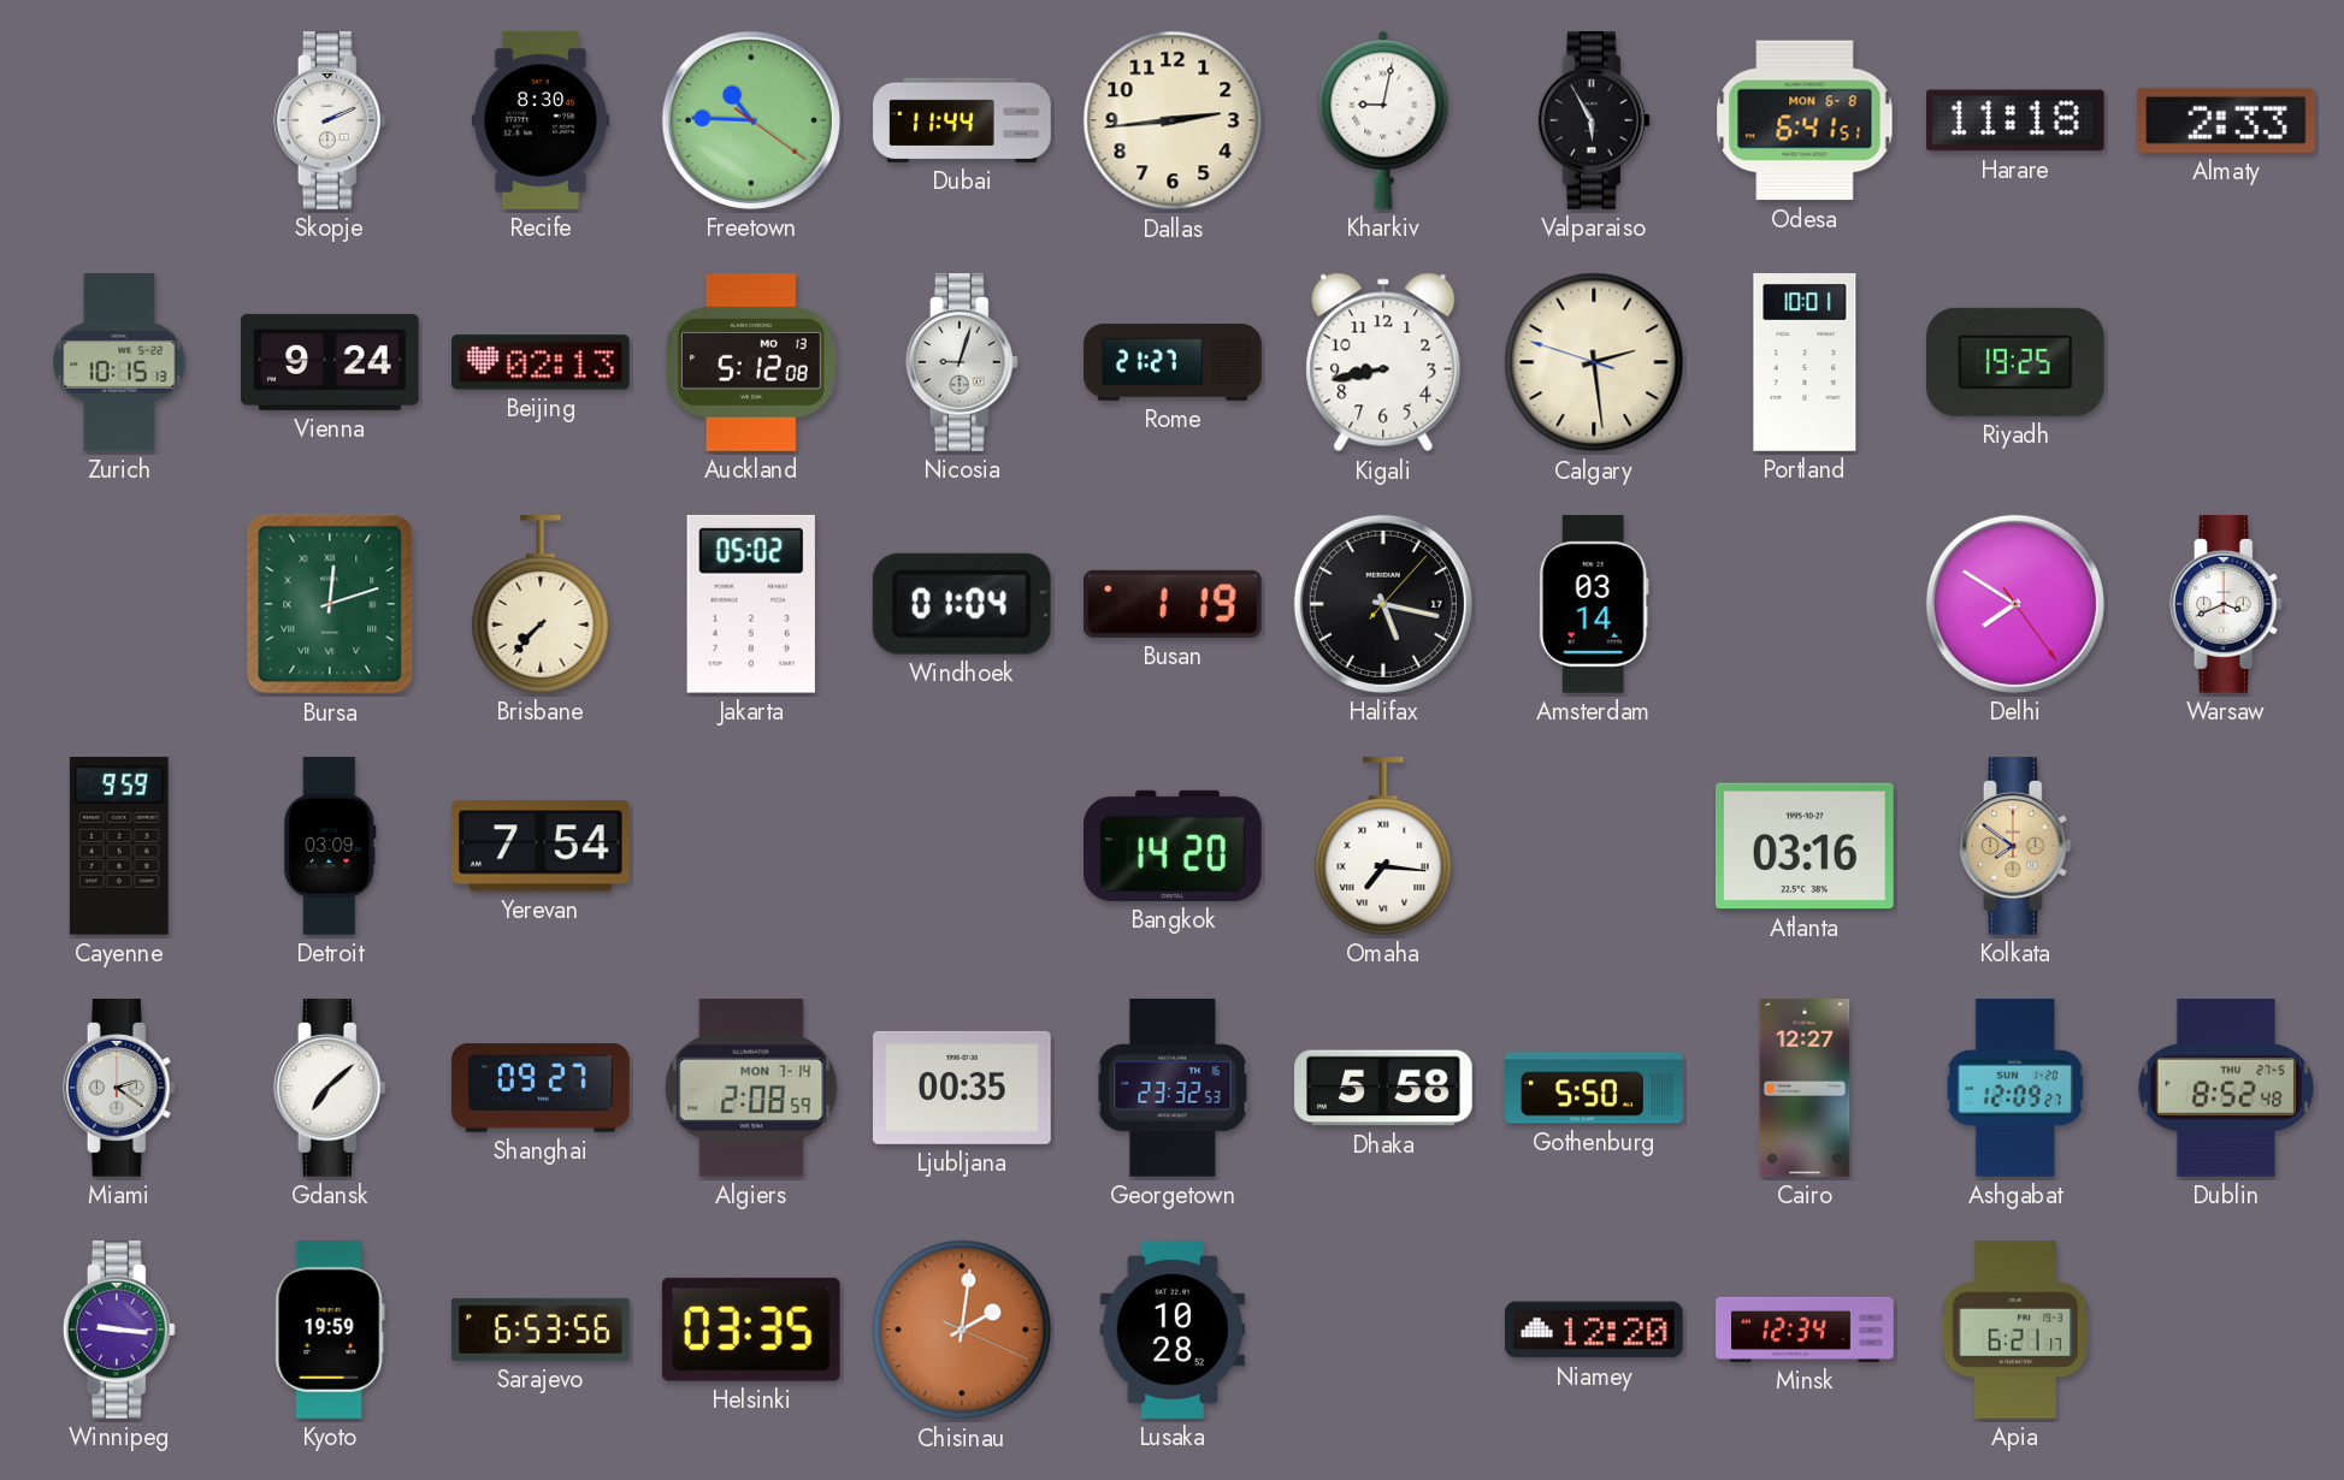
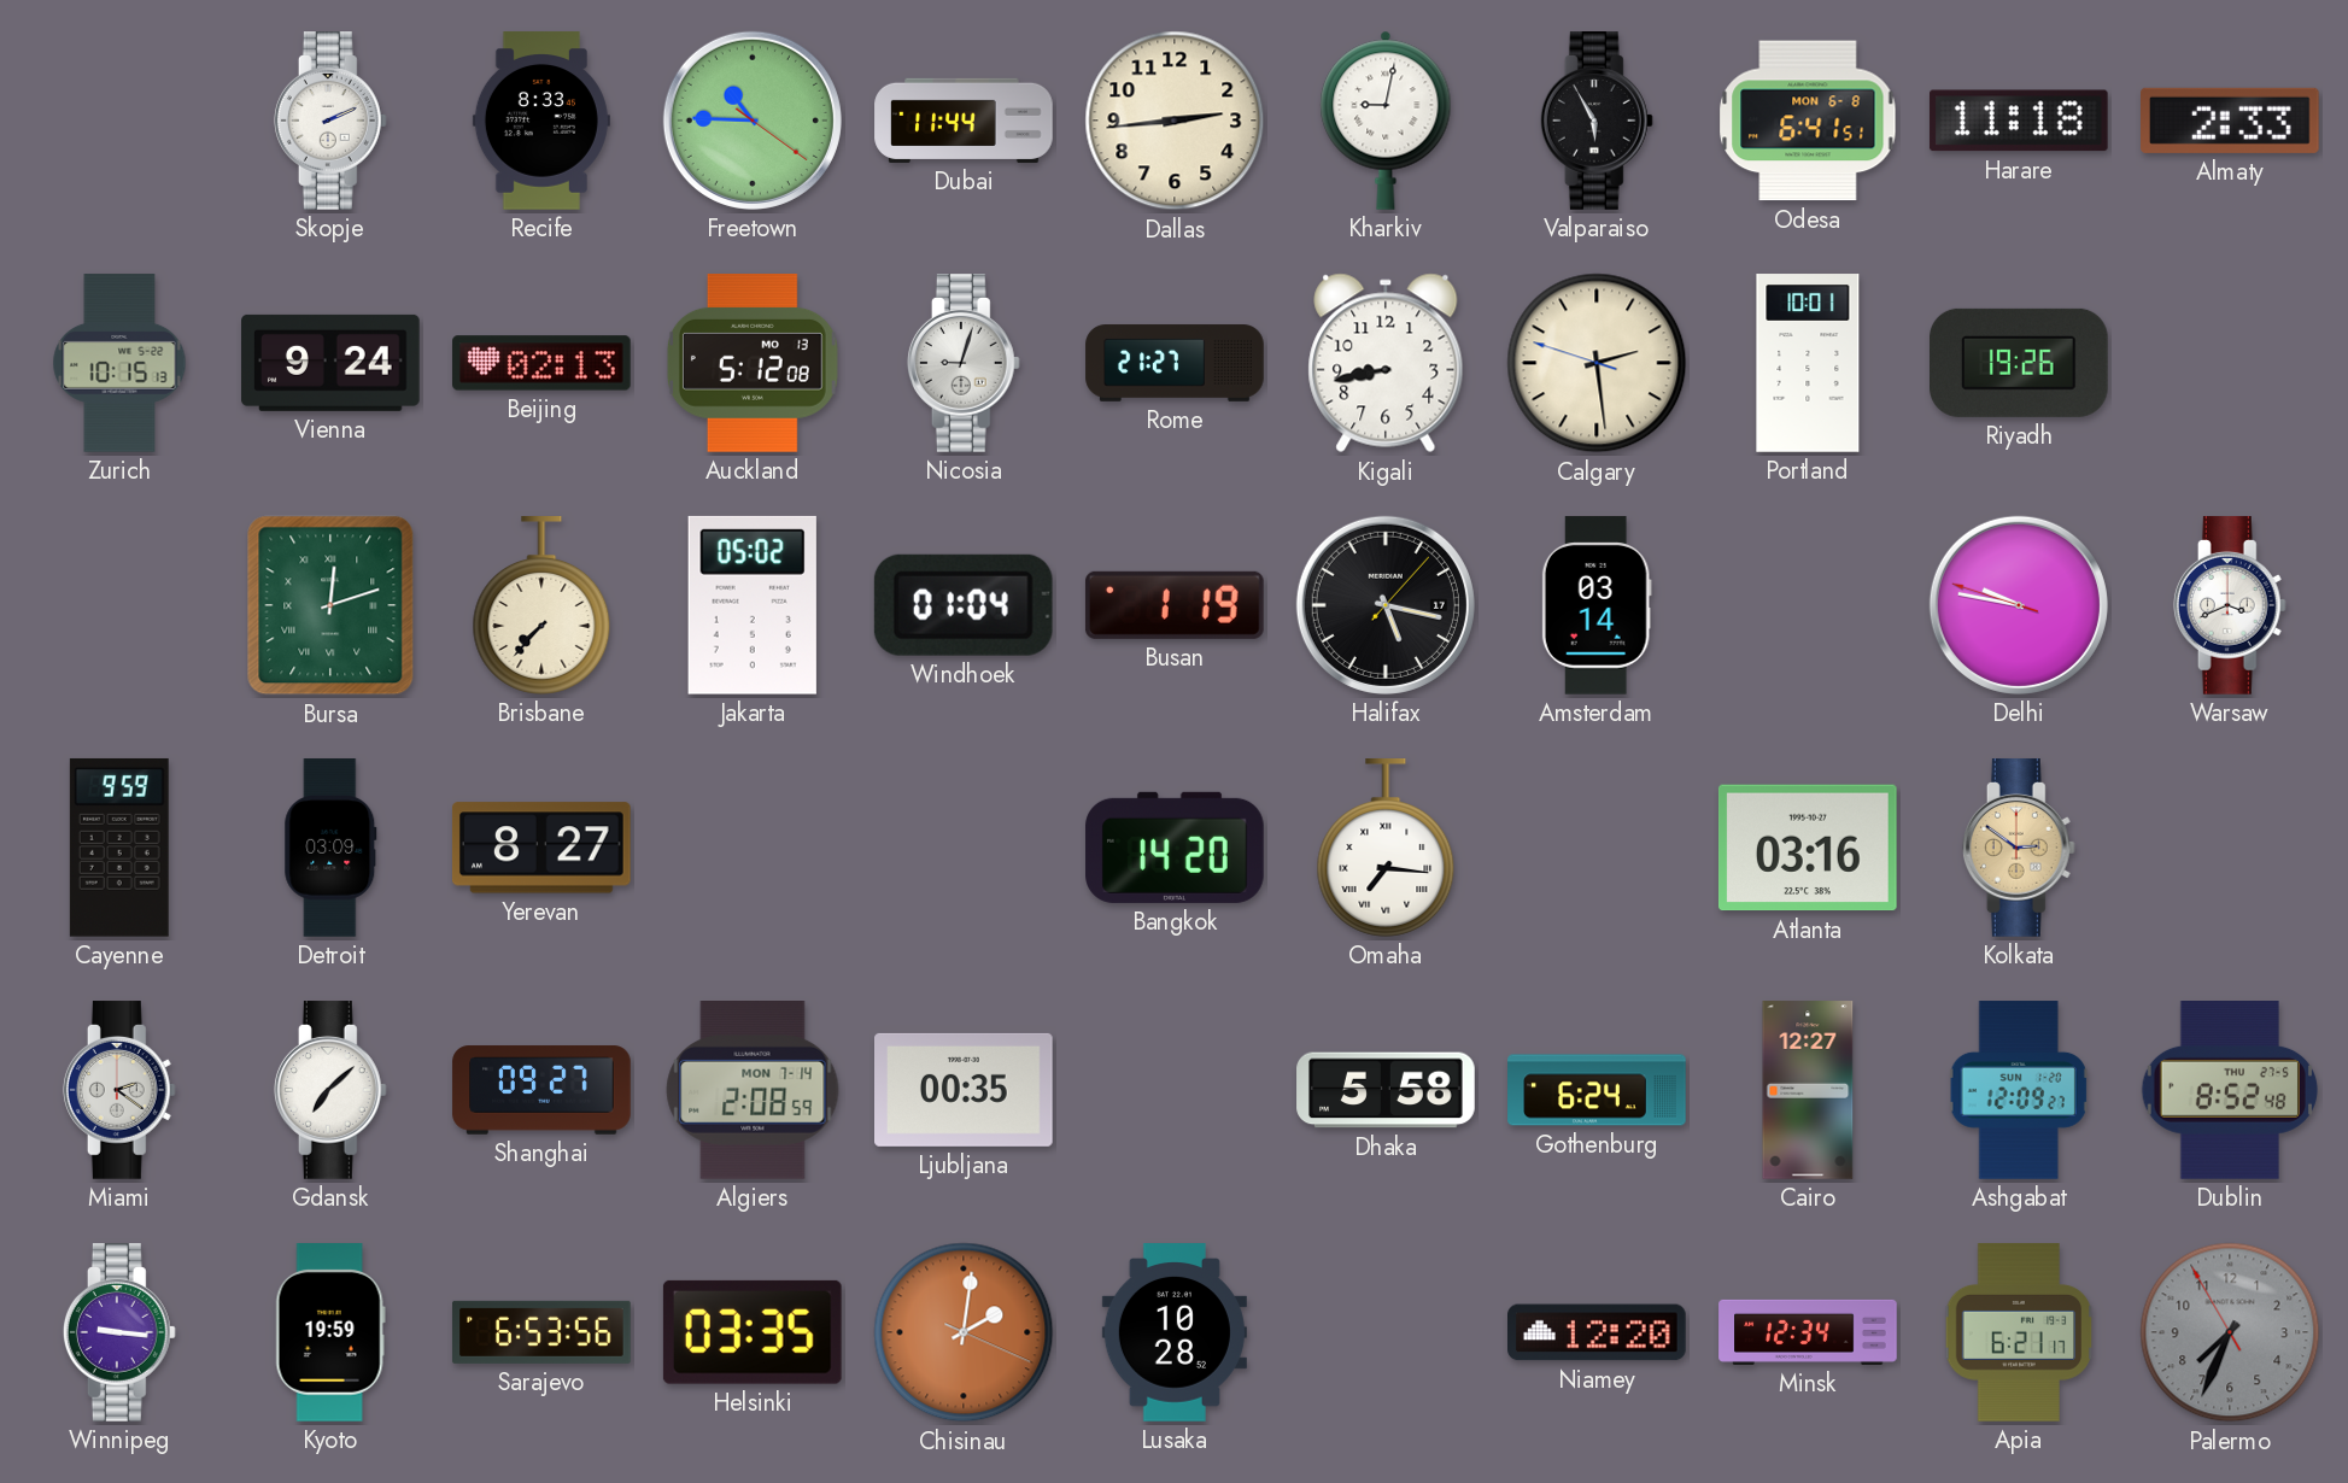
Recife: 8:30 -> 8:33
Riyadh: 19:25 -> 19:26
Delhi: 7:50 -> 9:46
Yerevan: 7:54 -> 8:27
Kolkata: 7:51 -> 2:51
Georgetown: 23:32 -> none
Gothenburg: 5:50 -> 6:24
Palermo: none -> 7:33
